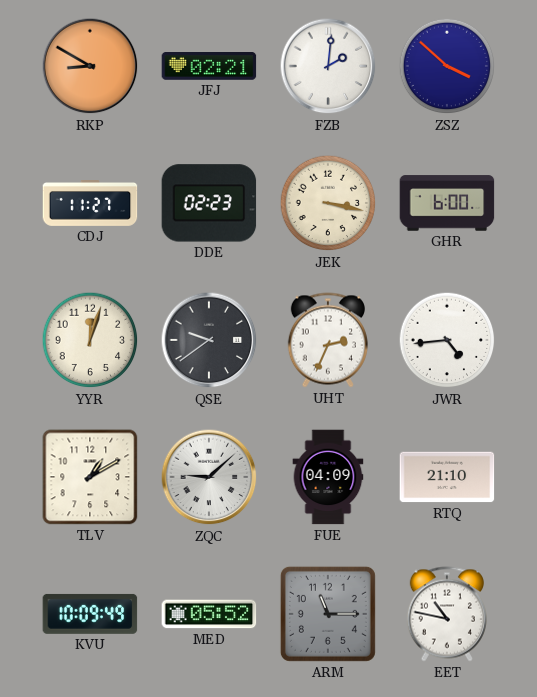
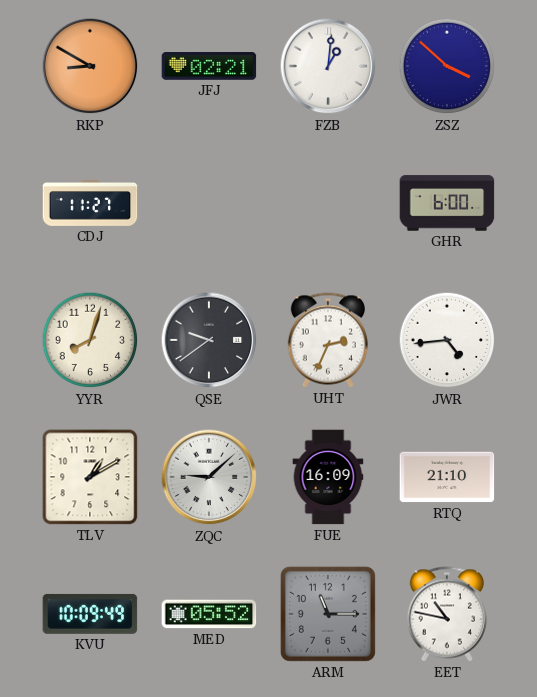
FZB: 2:01 -> 1:01
DDE: 02:23 -> none
JEK: 3:17 -> none
YYR: 12:03 -> 8:03
FUE: 04:09 -> 16:09
